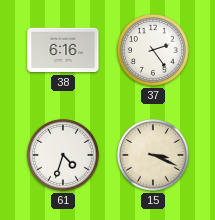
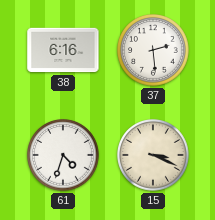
37: 2:24 -> 2:29
